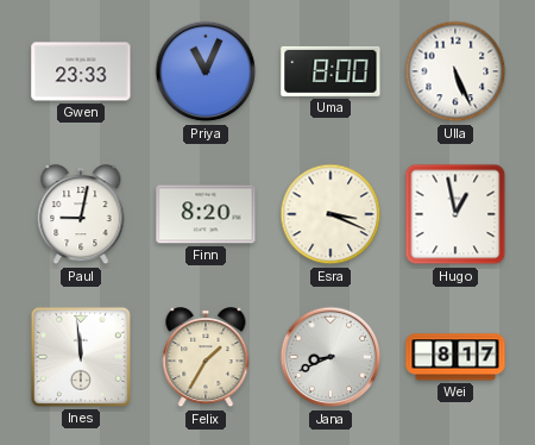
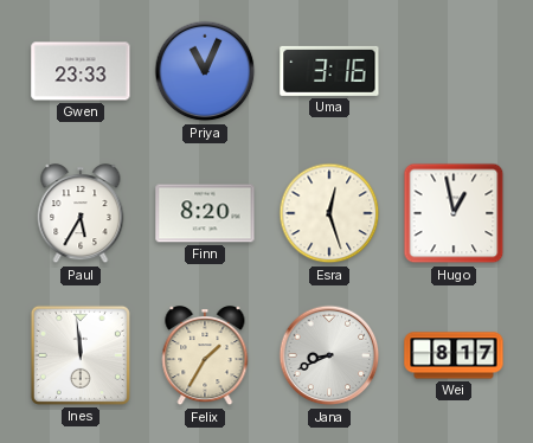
Uma: 8:00 -> 3:16
Ulla: 5:26 -> none
Paul: 9:02 -> 5:35
Esra: 3:19 -> 12:27
